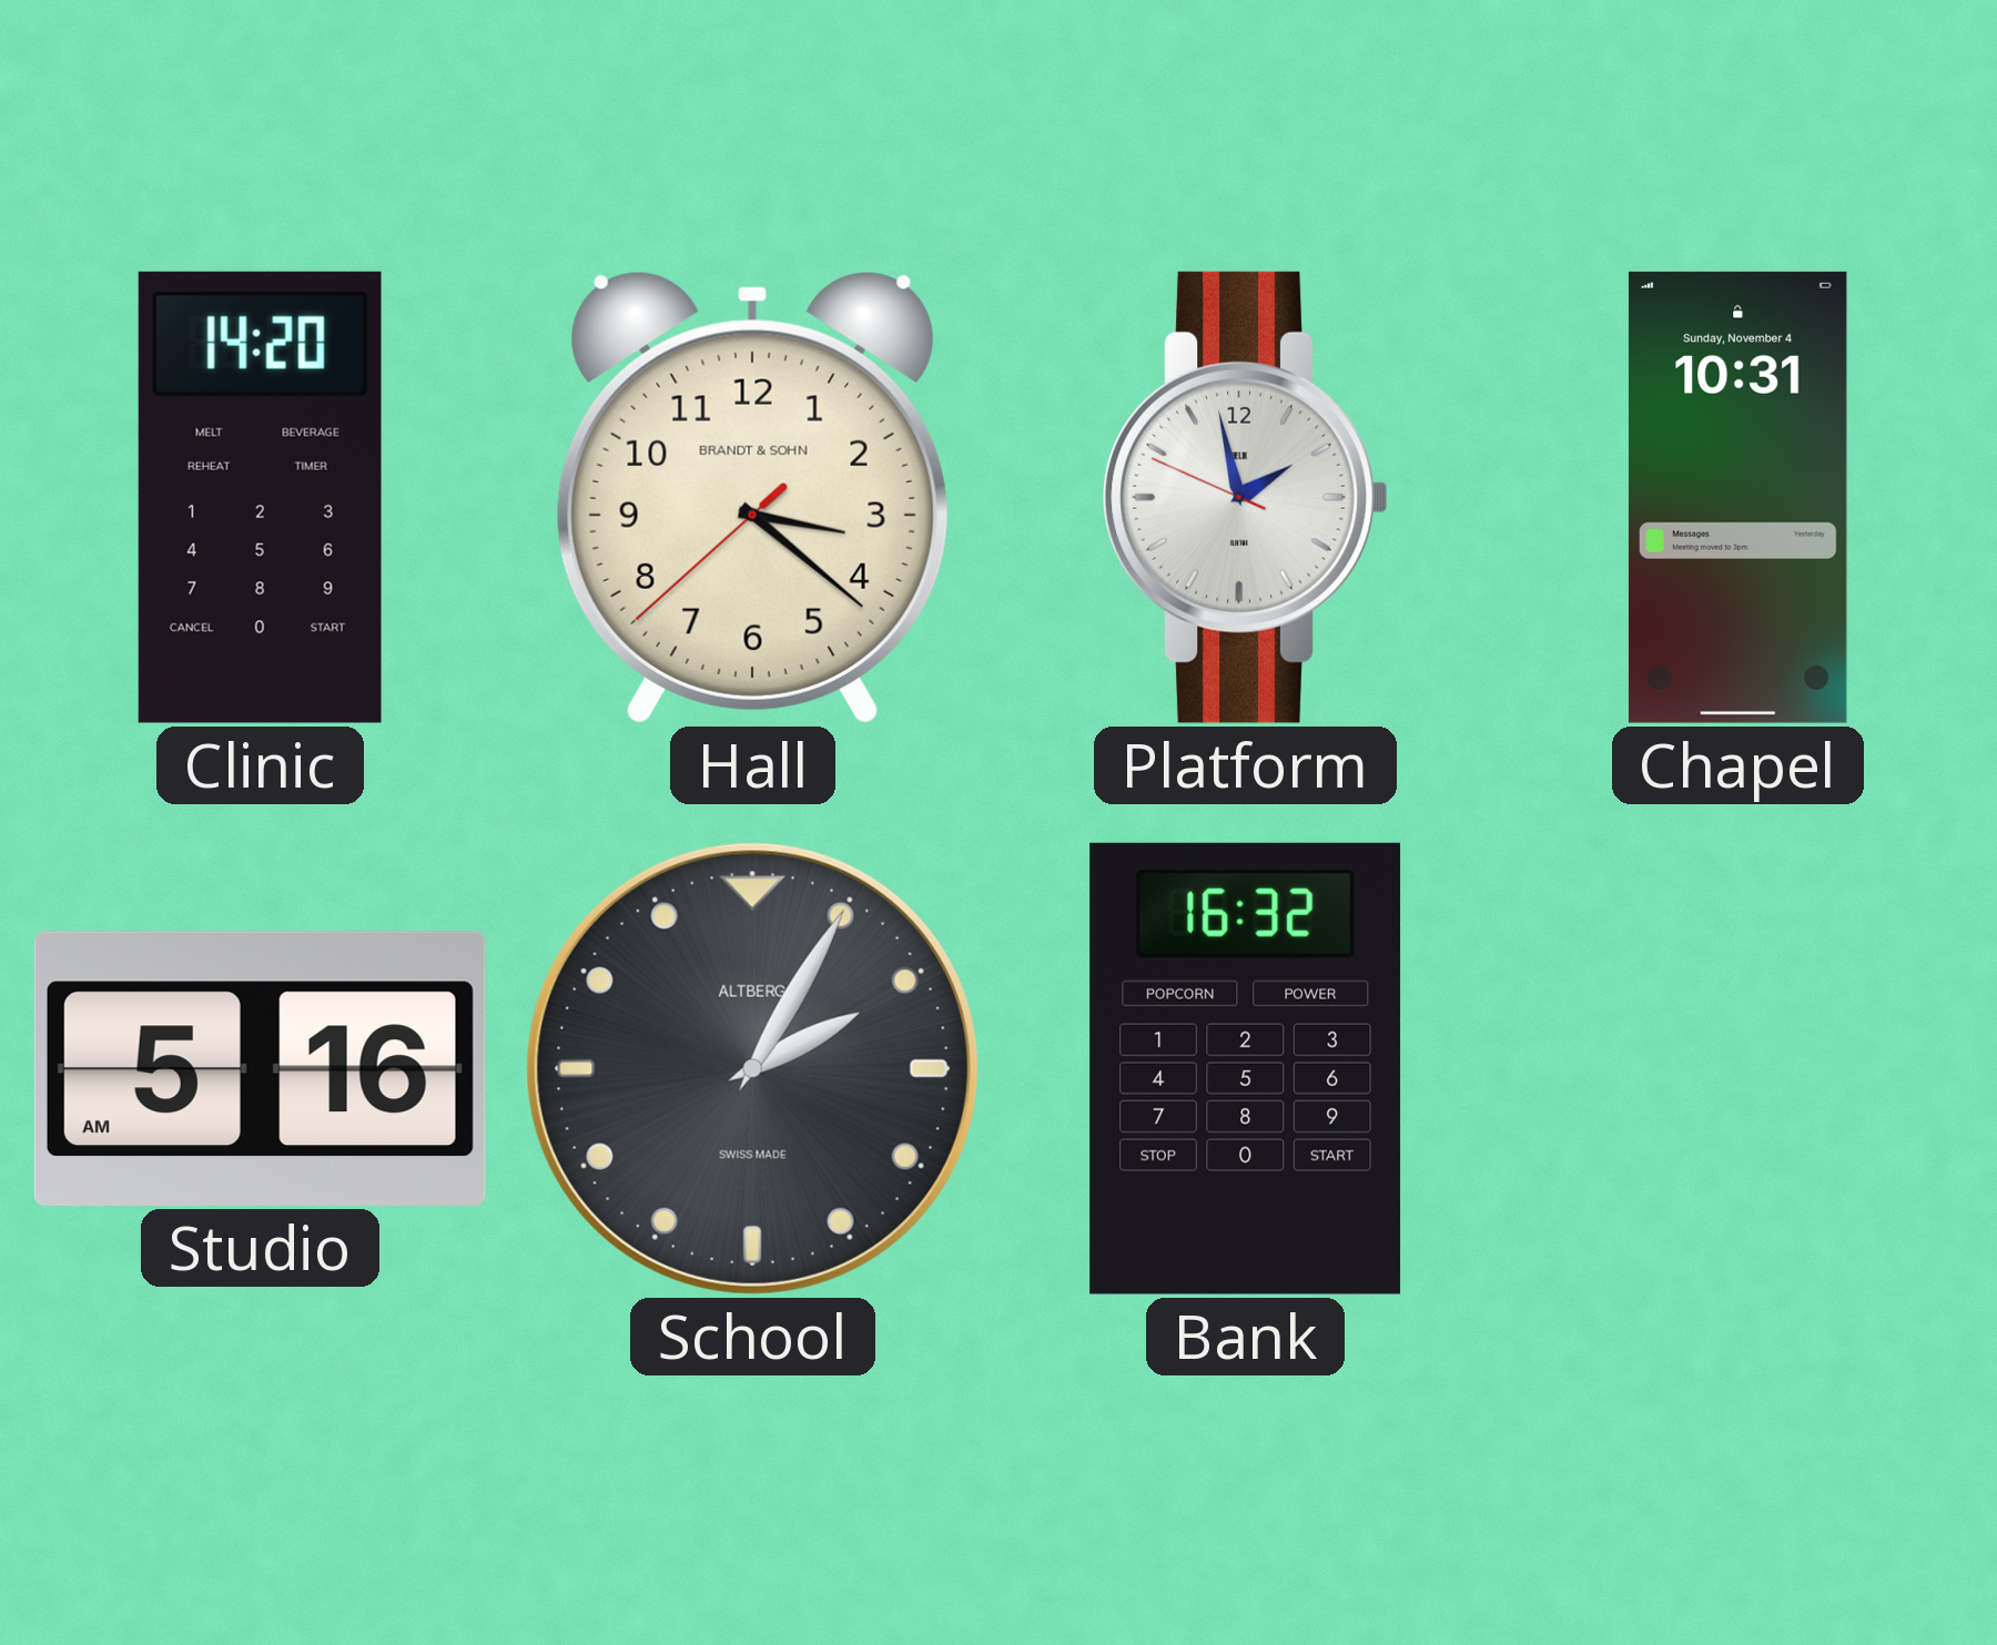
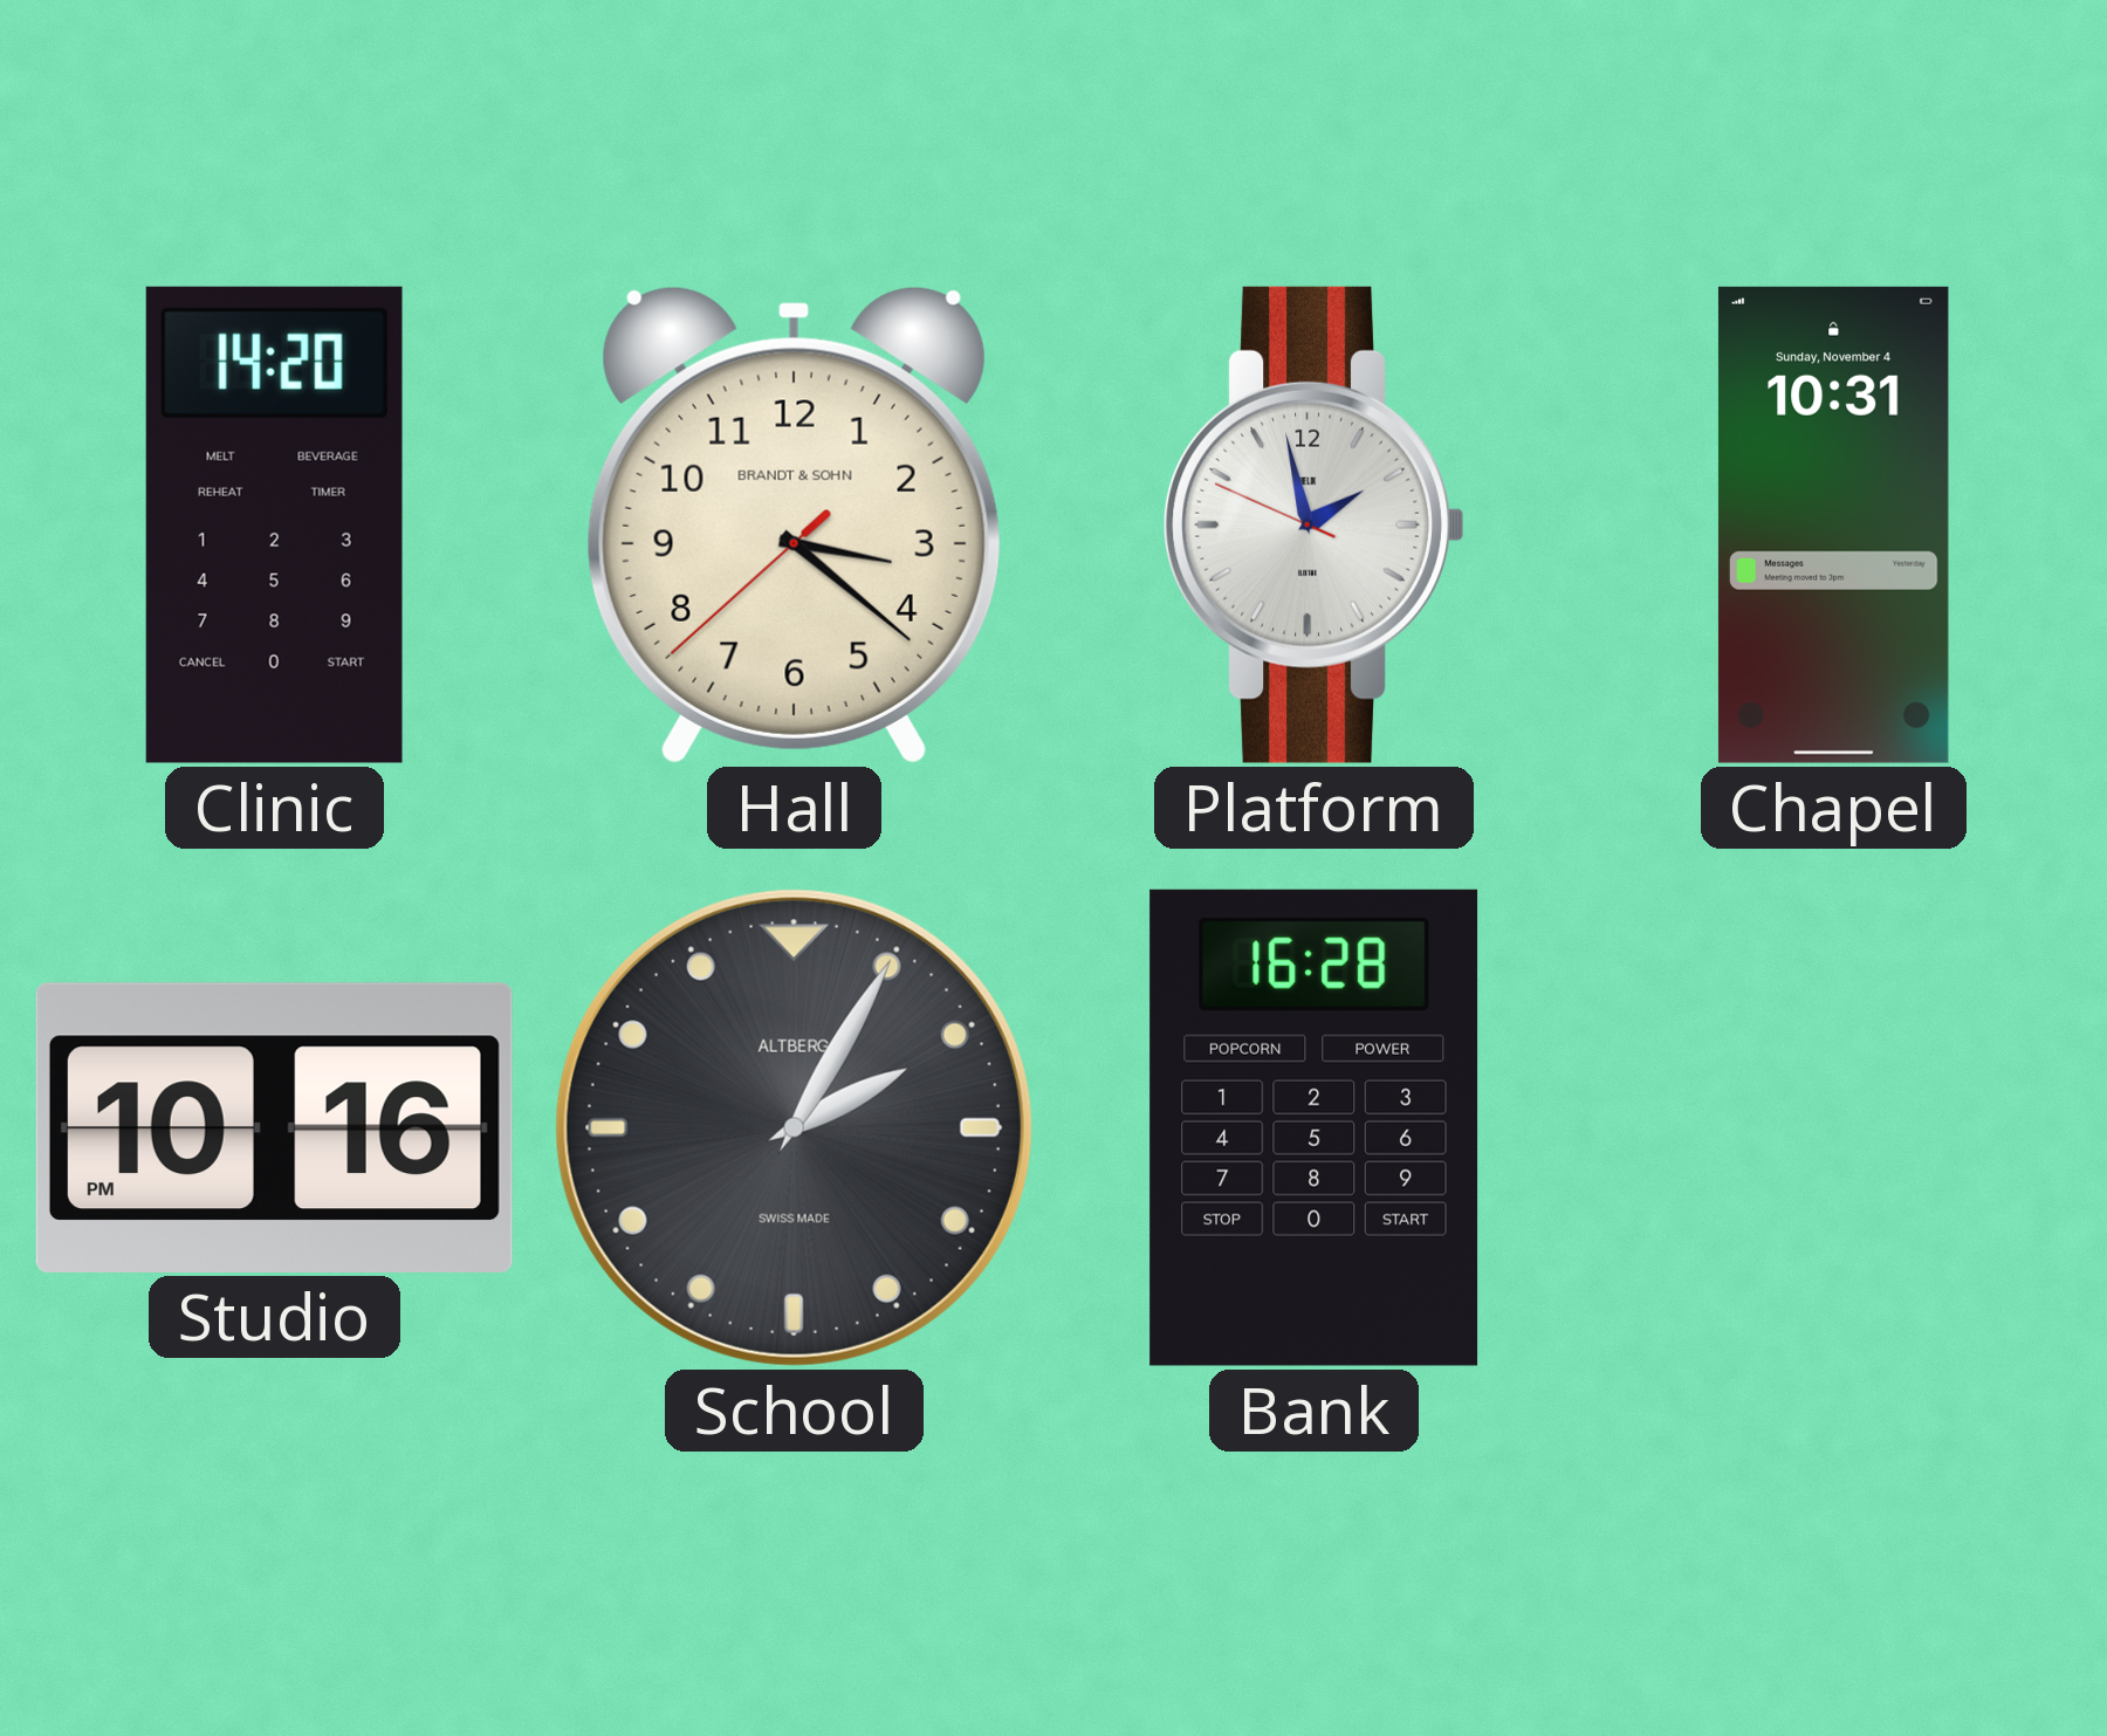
Studio: 5:16 -> 10:16
Bank: 16:32 -> 16:28
